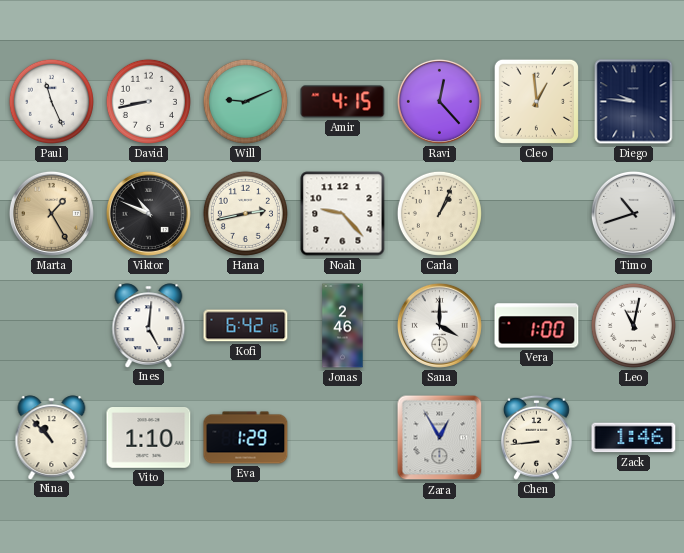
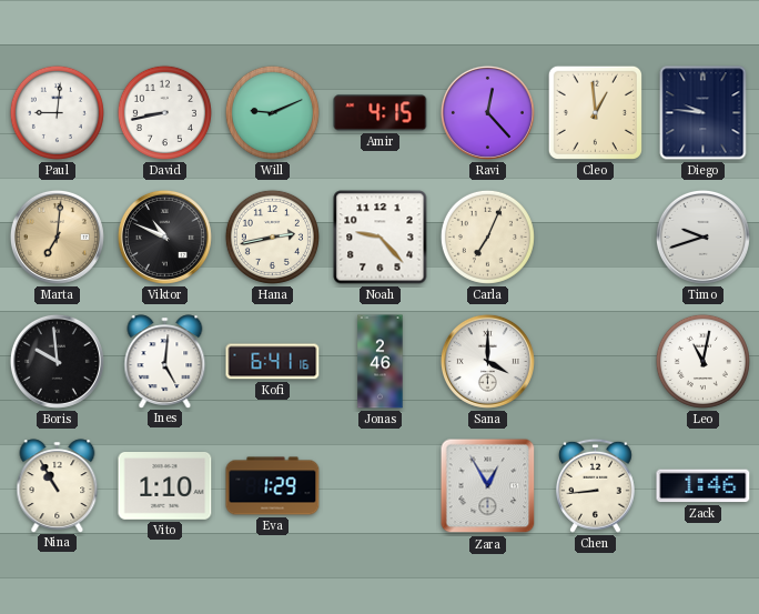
Paul: 11:26 -> 9:01
Marta: 1:25 -> 7:01
Carla: 1:04 -> 7:04
Timo: 10:42 -> 9:42
Boris: none -> 9:59
Kofi: 6:42 -> 6:41
Vera: 1:00 -> none
Nina: 10:53 -> 10:55
